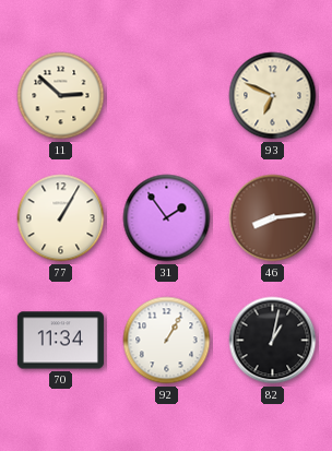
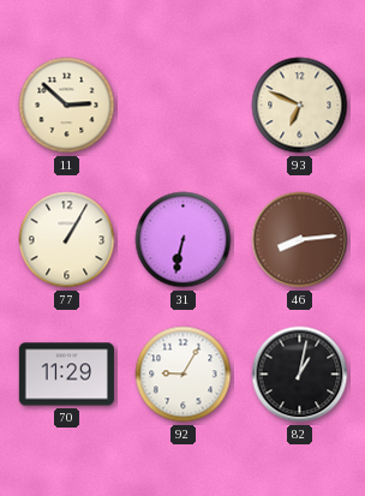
31: 1:54 -> 6:32
70: 11:34 -> 11:29
92: 1:05 -> 9:05
